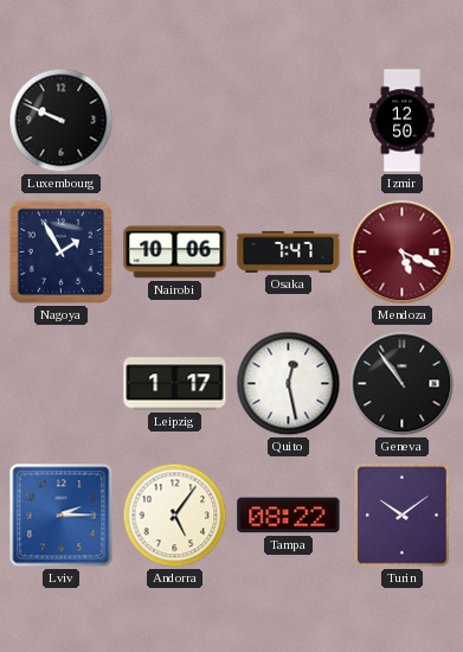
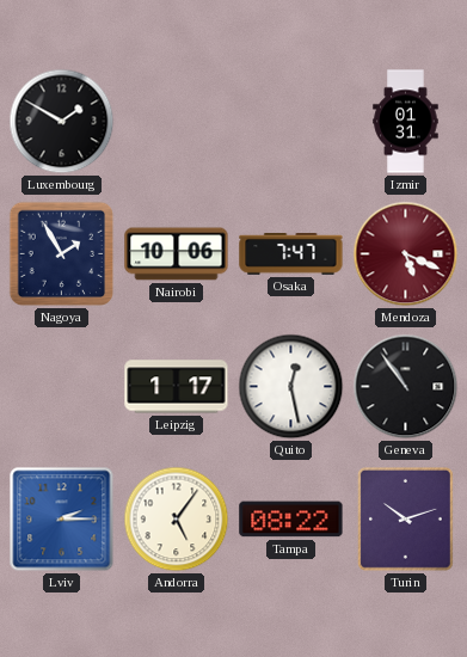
Luxembourg: 9:49 -> 1:50
Izmir: 12:50 -> 01:31
Turin: 10:09 -> 10:12
